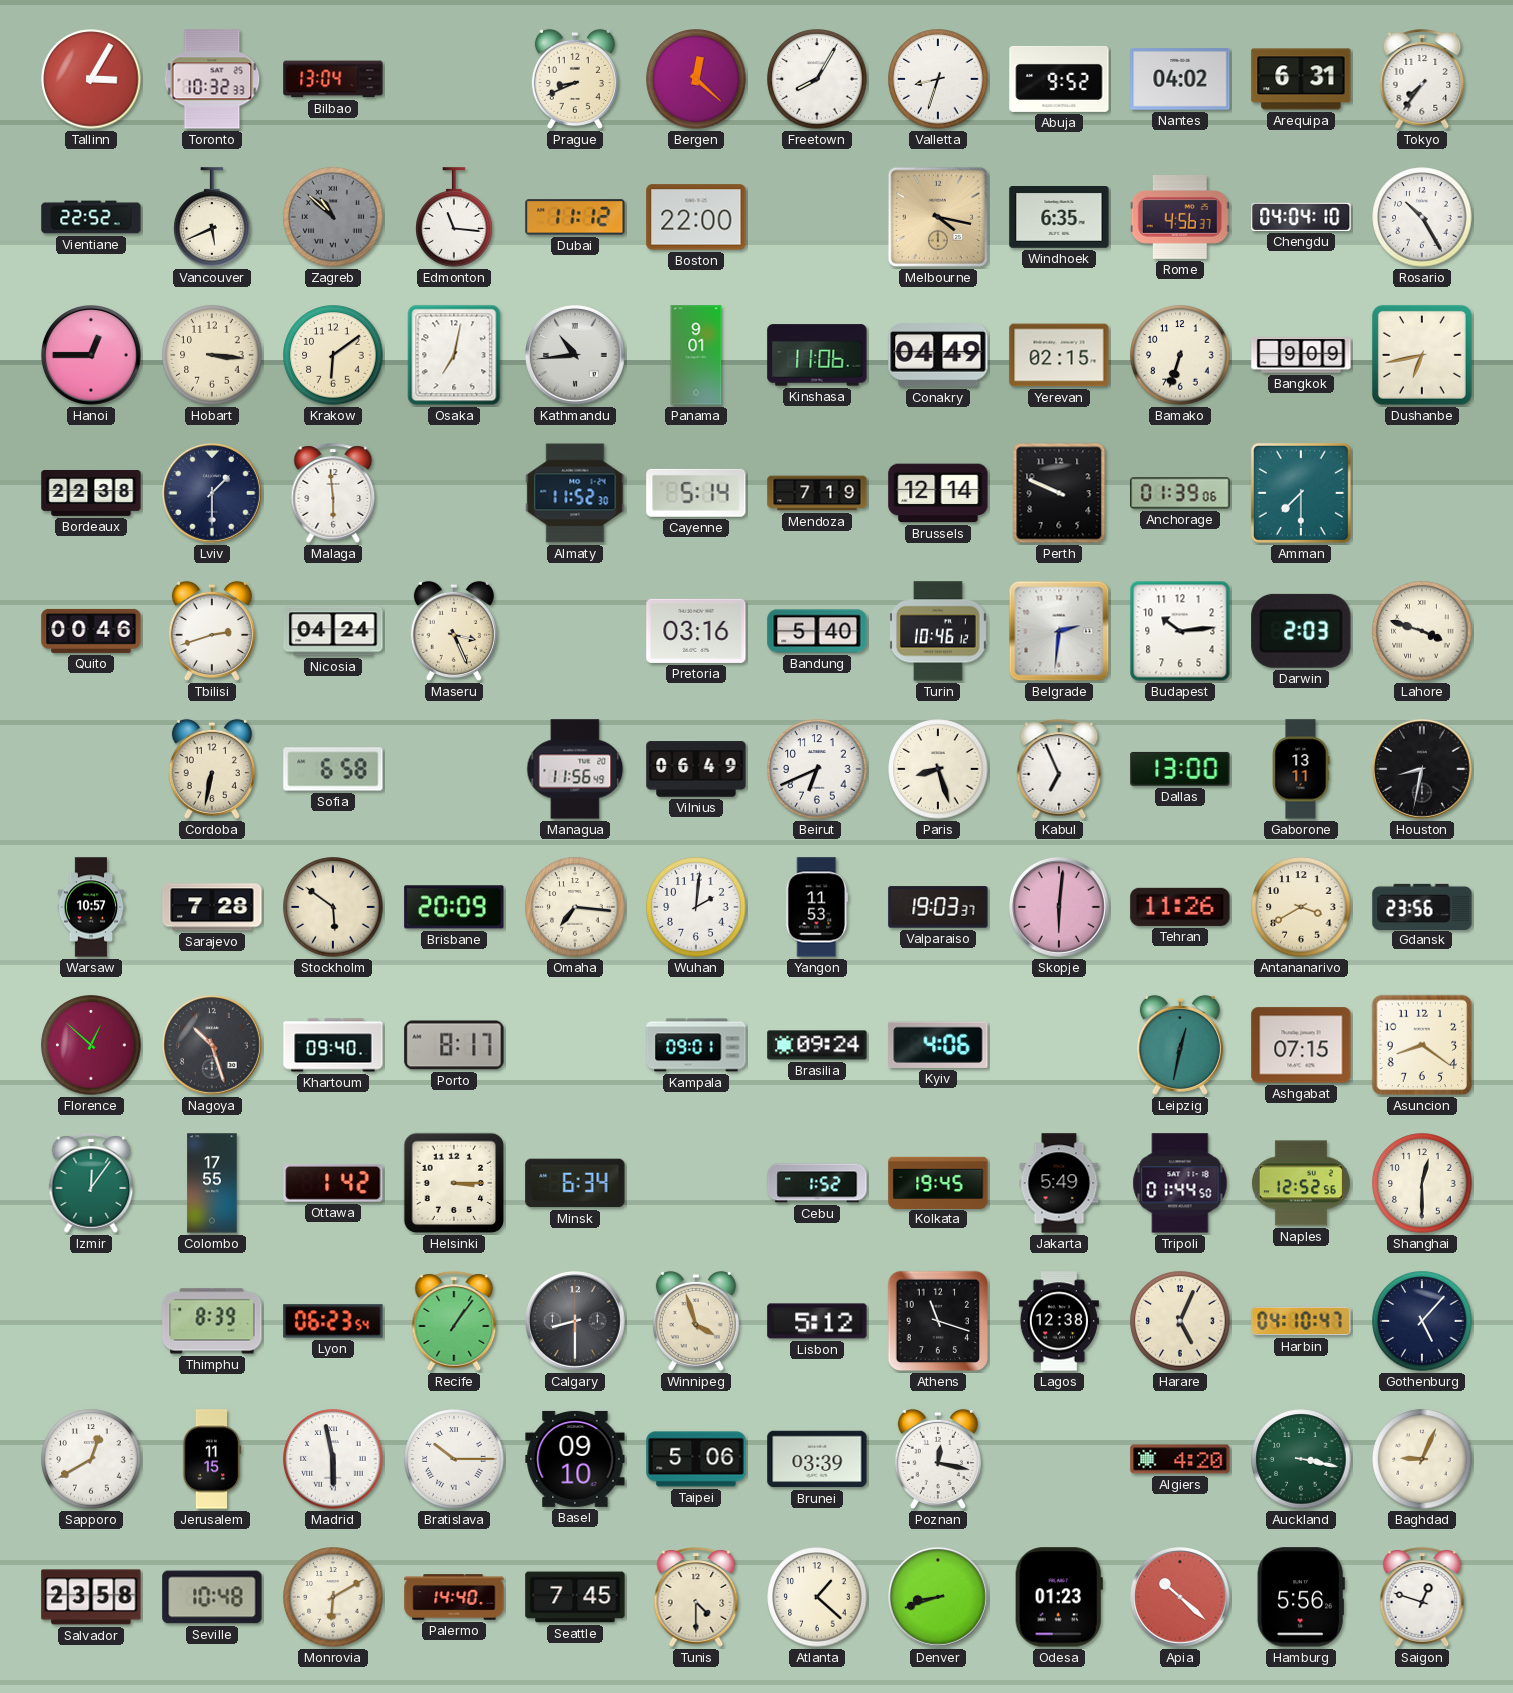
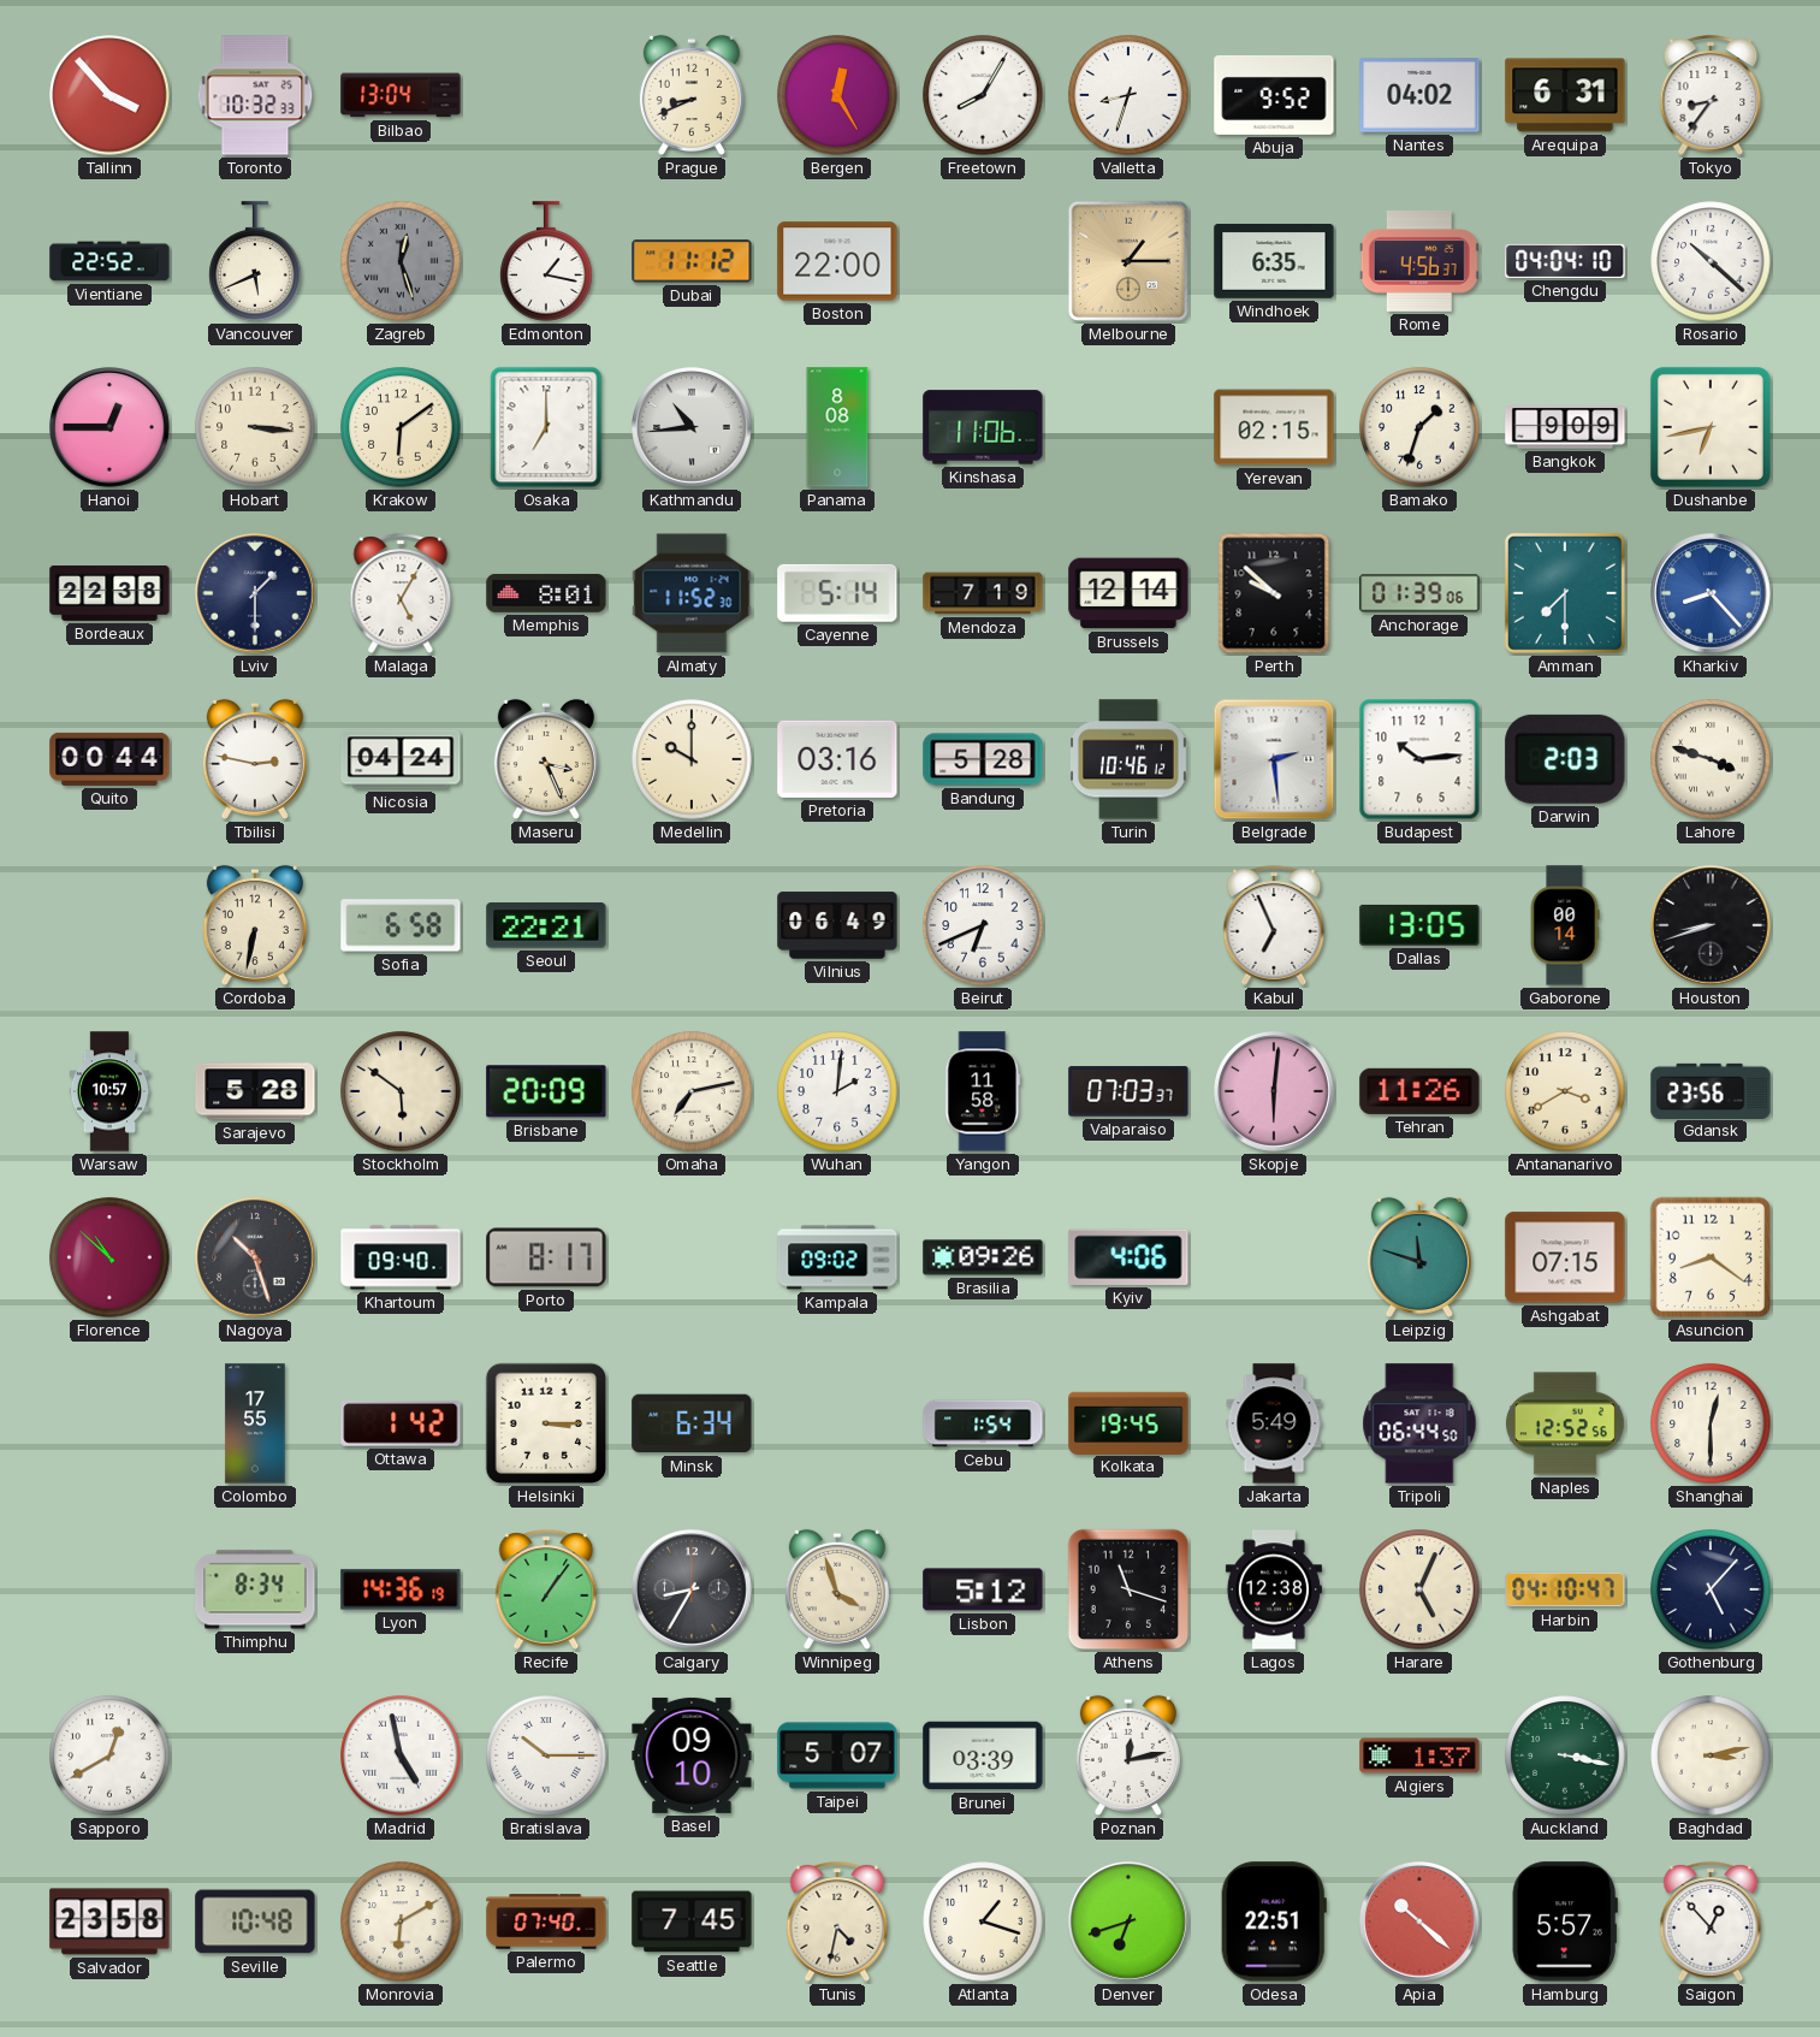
Tallinn: 3:05 -> 3:53
Bergen: 12:22 -> 12:25
Tokyo: 7:36 -> 8:36
Zagreb: 10:52 -> 12:27
Edmonton: 11:16 -> 1:17
Melbourne: 4:17 -> 1:15
Rosario: 10:25 -> 10:22
Osaka: 7:02 -> 7:00
Panama: 9:01 -> 8:08
Conakry: 04:49 -> none
Bamako: 6:33 -> 1:33
Malaga: 5:59 -> 5:05
Memphis: none -> 8:01
Perth: 9:49 -> 9:52
Kharkiv: none -> 8:23
Quito: 00:46 -> 00:44
Tbilisi: 2:42 -> 2:47
Medellin: none -> 10:00
Bandung: 5:40 -> 5:28
Belgrade: 2:31 -> 2:29
Seoul: none -> 22:21
Managua: 11:56 -> none
Paris: 8:27 -> none
Dallas: 13:00 -> 13:05
Gaborone: 13:11 -> 00:14
Houston: 8:32 -> 8:42
Sarajevo: 7:28 -> 5:28
Omaha: 7:16 -> 7:13
Yangon: 11:53 -> 11:58
Valparaiso: 19:03 -> 07:03
Florence: 12:52 -> 10:52
Kampala: 09:01 -> 09:02
Brasilia: 09:24 -> 09:26
Leipzig: 12:32 -> 11:48
Izmir: 12:06 -> none
Cebu: 1:52 -> 1:54
Tripoli: 01:44 -> 06:44
Thimphu: 8:39 -> 8:34
Lyon: 06:23 -> 14:36
Calgary: 8:30 -> 8:35
Jerusalem: 11:15 -> none
Madrid: 5:58 -> 4:58
Taipei: 5:06 -> 5:07
Poznan: 12:17 -> 12:13
Algiers: 4:20 -> 1:37
Baghdad: 9:04 -> 3:13
Palermo: 14:40 -> 07:40
Tunis: 4:30 -> 4:32
Atlanta: 1:22 -> 1:18
Denver: 8:42 -> 6:42
Odesa: 01:23 -> 22:51
Hamburg: 5:56 -> 5:57
Saigon: 12:48 -> 12:53
